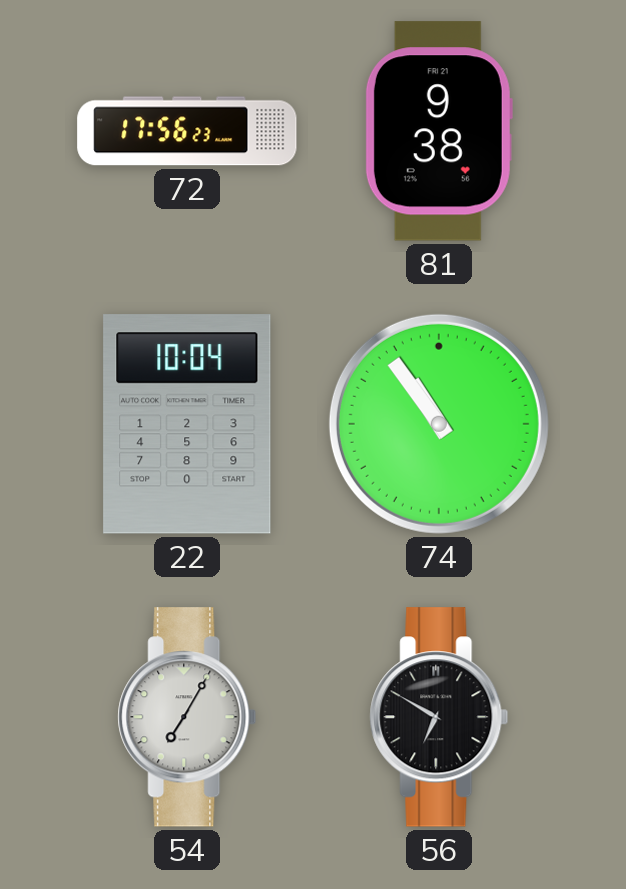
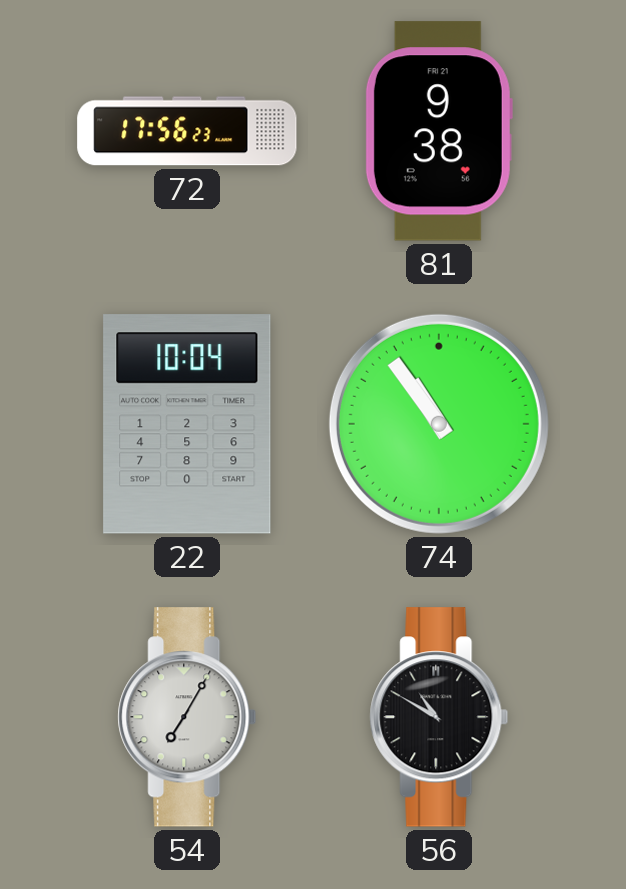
56: 6:50 -> 10:50
